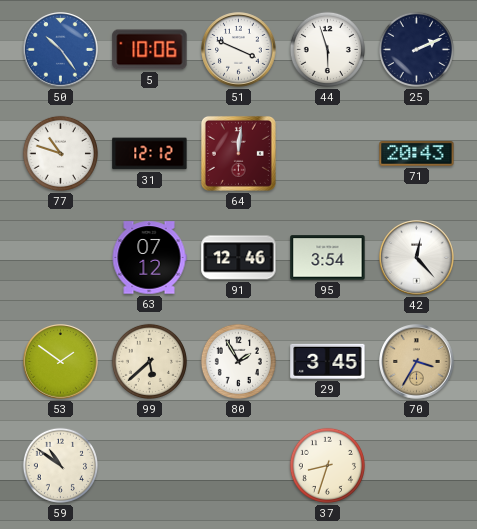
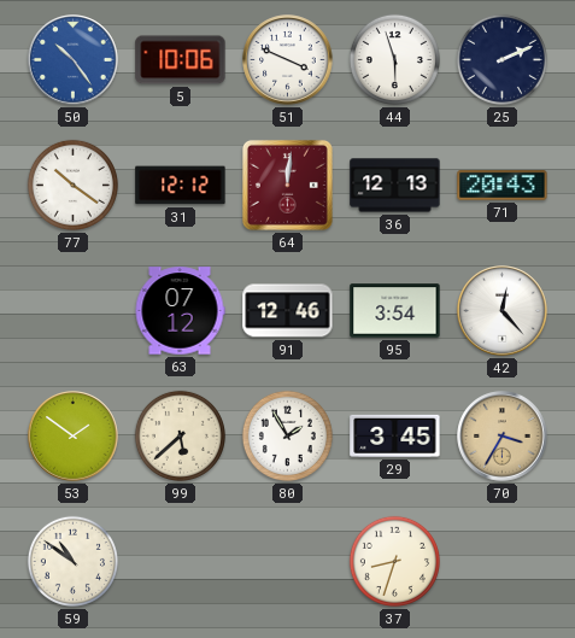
77: 10:48 -> 10:21
36: none -> 12:13
